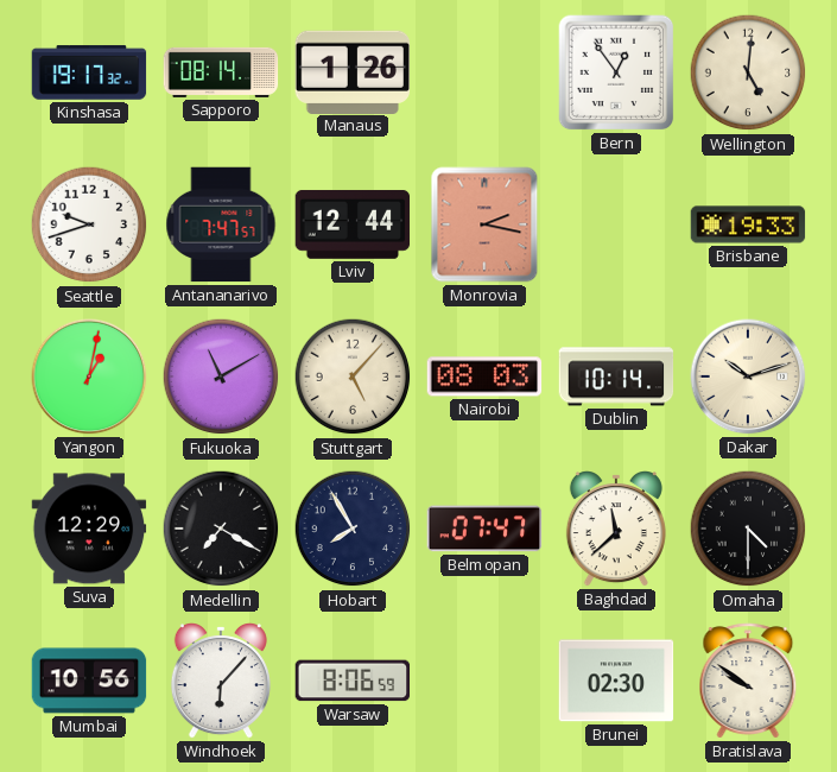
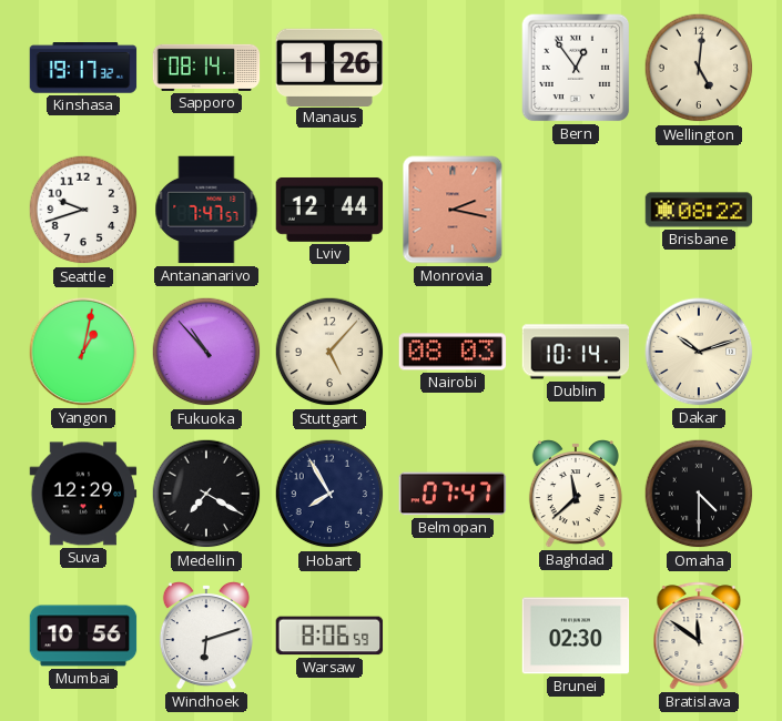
Brisbane: 19:33 -> 08:22
Fukuoka: 11:10 -> 10:53
Windhoek: 6:07 -> 6:12
Bratislava: 9:51 -> 11:51
